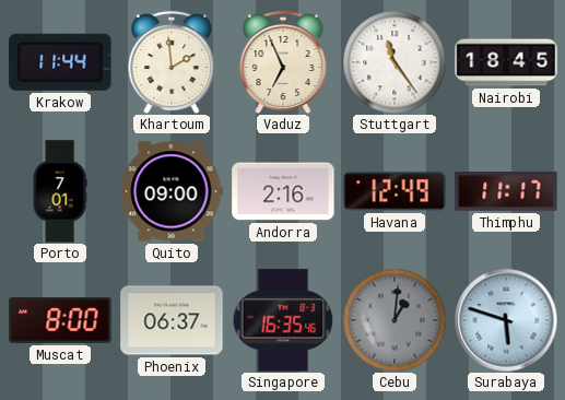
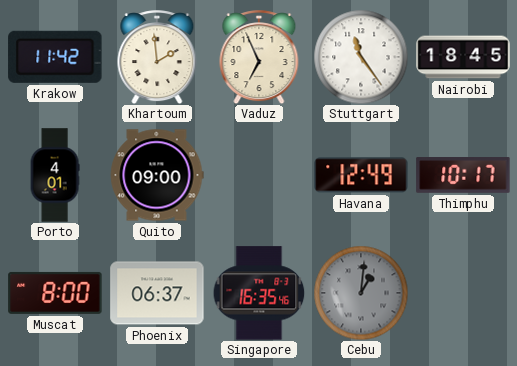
Krakow: 11:44 -> 11:42
Porto: 7:01 -> 4:01
Andorra: 2:16 -> none
Thimphu: 11:17 -> 10:17
Surabaya: 5:48 -> none
